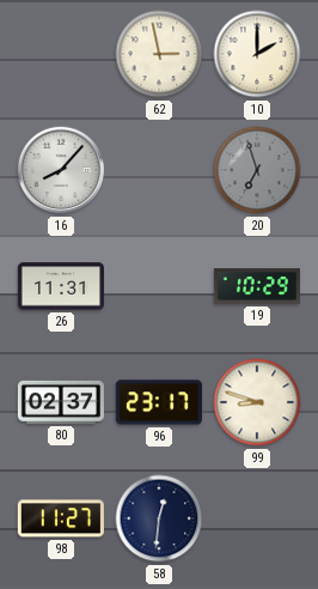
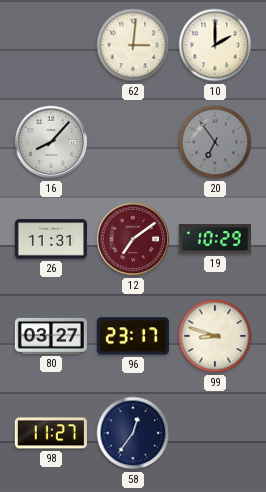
62: 2:58 -> 3:01
20: 6:57 -> 6:54
12: none -> 7:09
80: 02:37 -> 03:27
58: 12:31 -> 12:36
